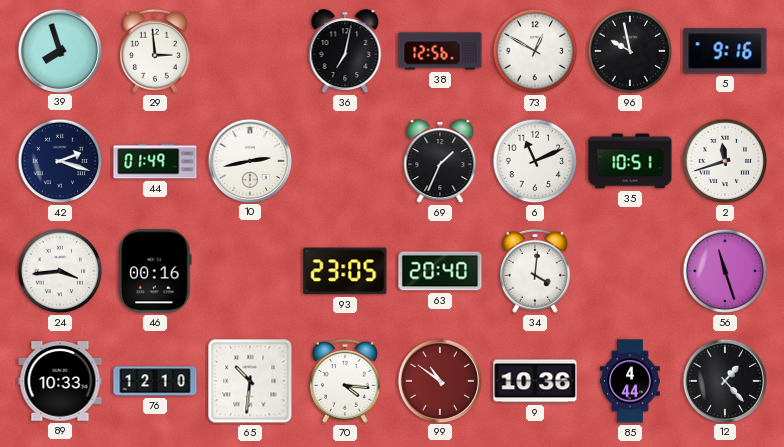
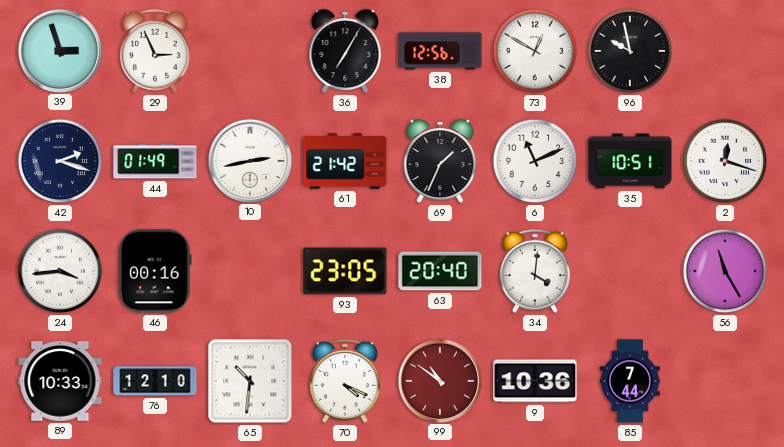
39: 7:57 -> 2:57
29: 2:59 -> 2:56
36: 7:02 -> 7:05
5: 9:16 -> none
61: none -> 21:42
2: 11:42 -> 12:18
56: 11:27 -> 11:25
70: 4:16 -> 4:19
85: 4:44 -> 7:44
12: 1:23 -> none
